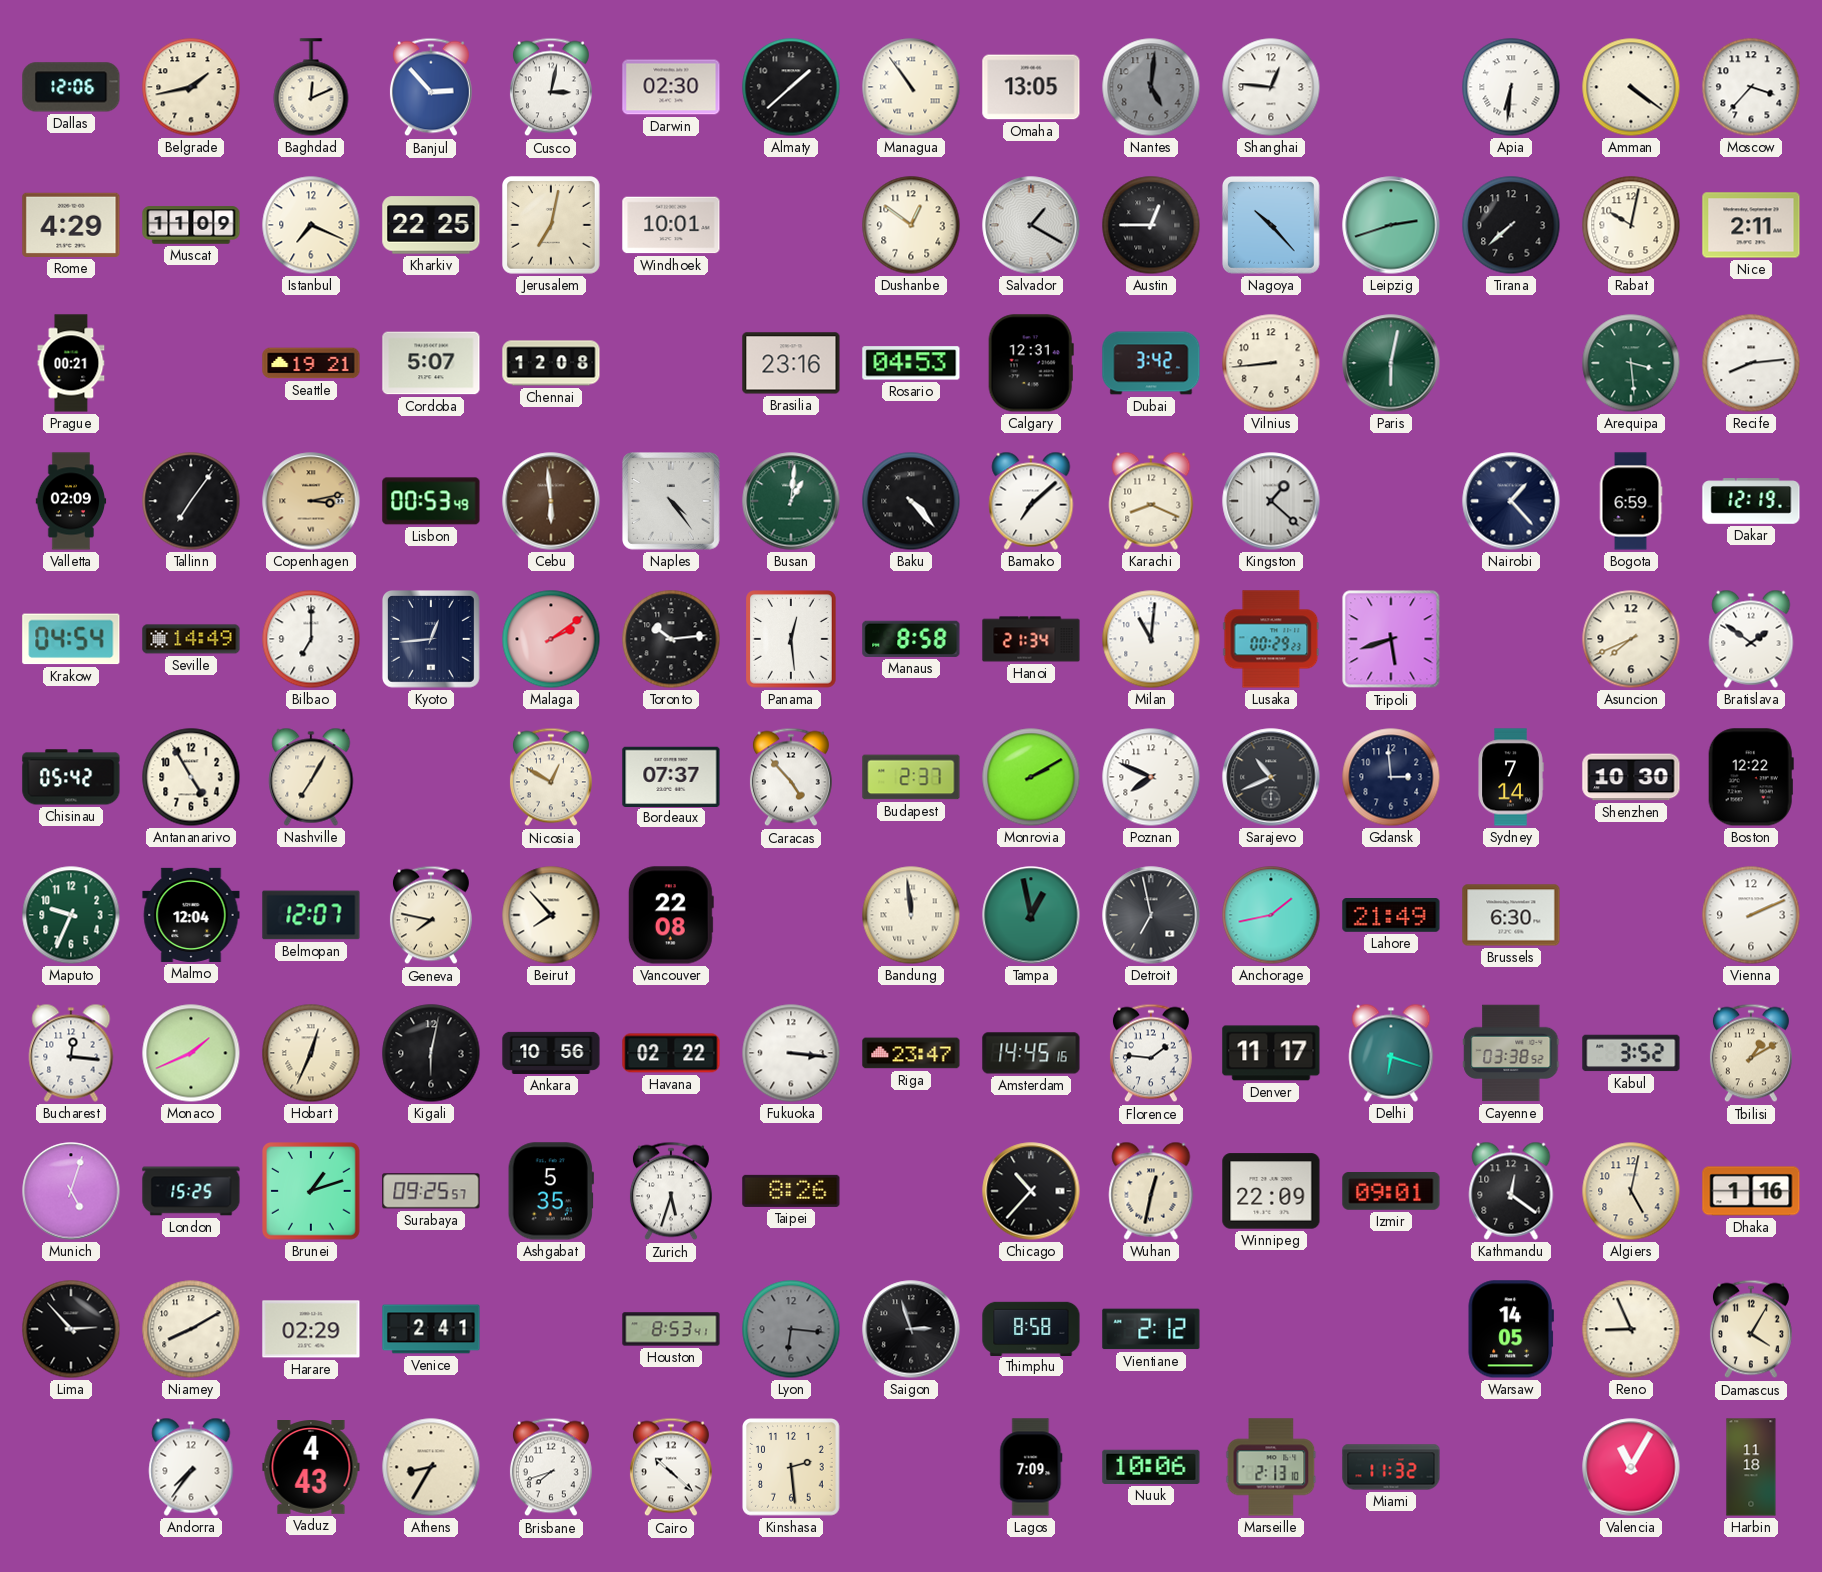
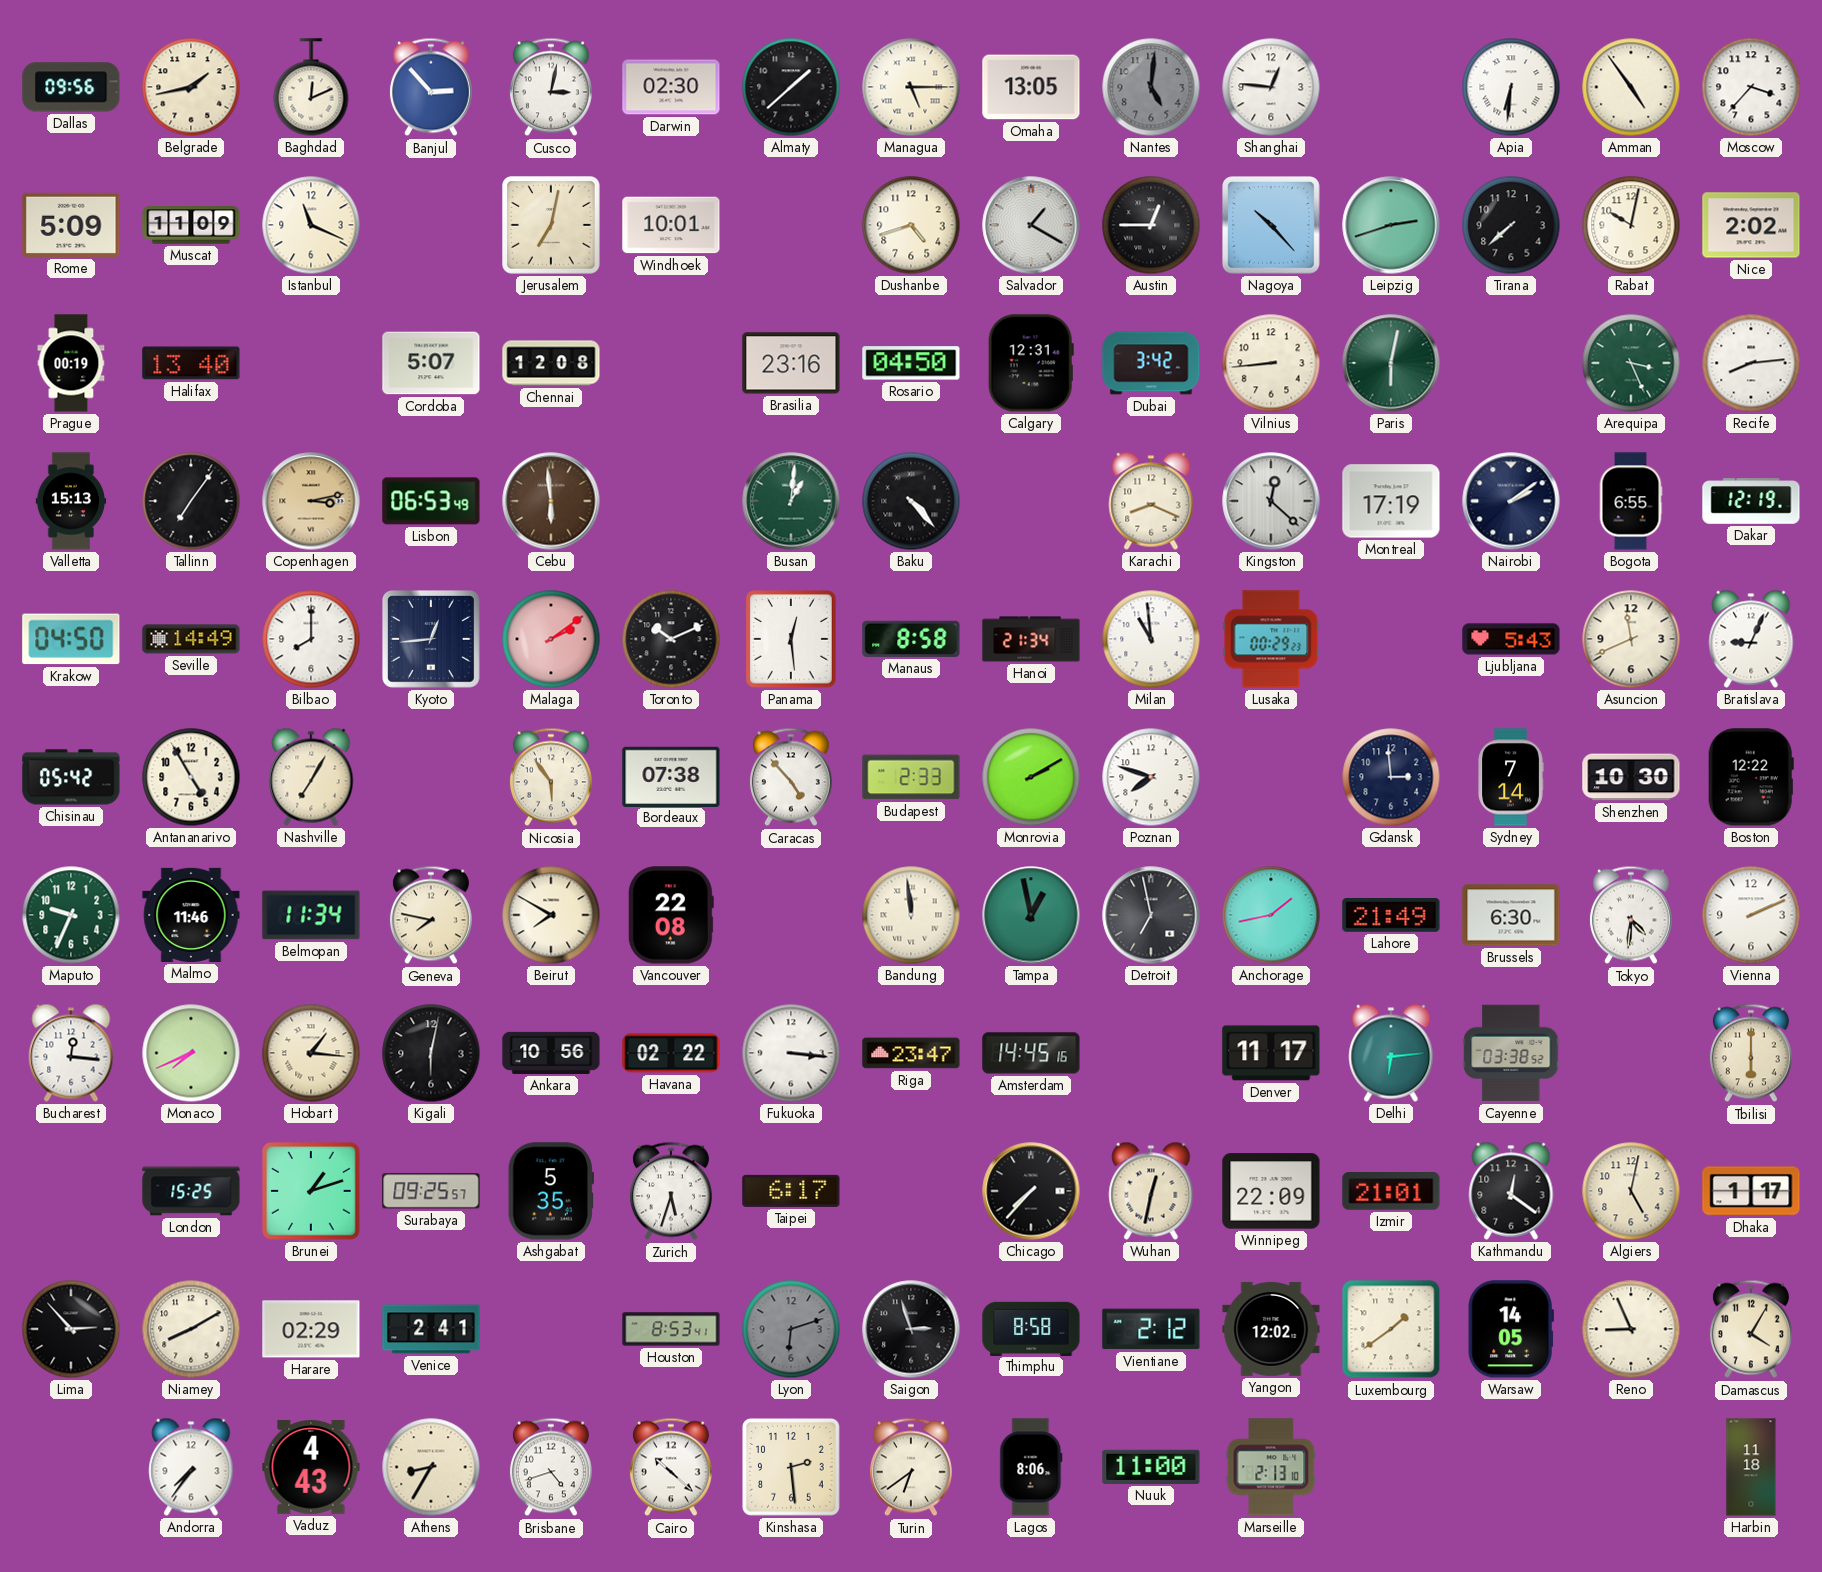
Dallas: 12:06 -> 09:56
Managua: 10:54 -> 5:15
Amman: 4:21 -> 4:54
Rome: 4:29 -> 5:09
Istanbul: 7:19 -> 11:19
Kharkiv: 22:25 -> none
Dushanbe: 12:51 -> 4:42
Nice: 2:11 -> 2:02
Prague: 00:21 -> 00:19
Halifax: none -> 13:40
Seattle: 19:21 -> none
Rosario: 04:53 -> 04:50
Arequipa: 3:29 -> 3:26
Valletta: 02:09 -> 15:13
Lisbon: 00:53 -> 06:53
Naples: 4:24 -> none
Bamako: 7:08 -> none
Kingston: 1:22 -> 12:22
Montreal: none -> 17:19
Nairobi: 1:23 -> 2:09
Bogota: 6:59 -> 6:55
Krakow: 04:54 -> 04:50
Bilbao: 7:00 -> 8:00
Toronto: 10:14 -> 10:11
Milan: 11:01 -> 10:59
Tripoli: 5:42 -> none
Ljubljana: none -> 5:43
Asuncion: 7:41 -> 11:41
Bratislava: 1:51 -> 9:04
Nicosia: 12:50 -> 5:54
Bordeaux: 07:37 -> 07:38
Budapest: 2:37 -> 2:33
Poznan: 7:49 -> 7:48
Sarajevo: 10:41 -> none
Malmo: 12:04 -> 11:46
Belmopan: 12:07 -> 11:34
Beirut: 7:53 -> 7:50
Tokyo: none -> 4:31
Monaco: 1:41 -> 7:41
Hobart: 12:34 -> 1:16
Florence: 1:46 -> none
Delhi: 6:18 -> 6:14
Kabul: 3:52 -> none
Tbilisi: 1:10 -> 6:00
Munich: 5:03 -> none
Taipei: 8:26 -> 6:17
Chicago: 10:37 -> 7:37
Izmir: 09:01 -> 21:01
Dhaka: 1:16 -> 1:17
Lyon: 6:16 -> 6:12
Yangon: none -> 12:02
Luxembourg: none -> 1:39
Brisbane: 7:42 -> 4:42
Turin: none -> 6:39
Lagos: 7:09 -> 8:06
Nuuk: 10:06 -> 11:00
Miami: 11:32 -> none
Valencia: 11:05 -> none
